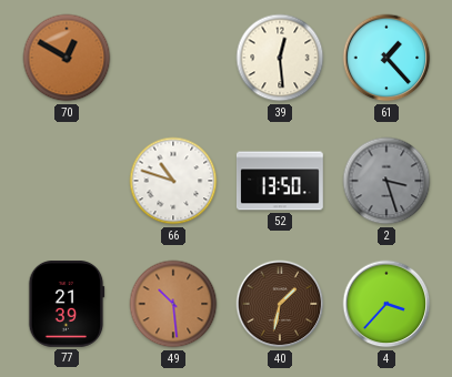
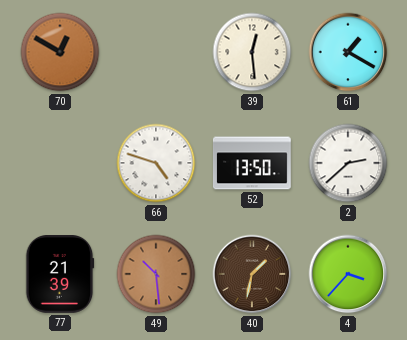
61: 1:23 -> 1:20
66: 10:48 -> 4:48
2: 3:27 -> 2:38
2 dial: grey -> white
